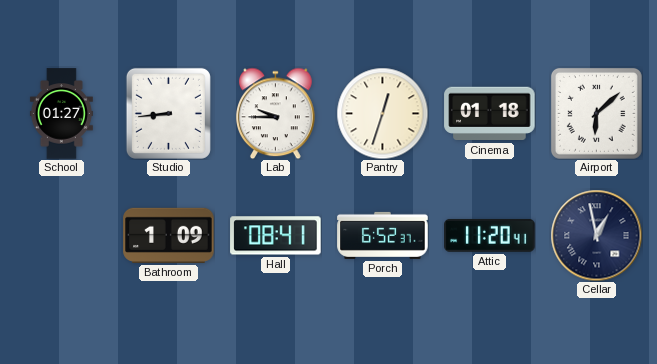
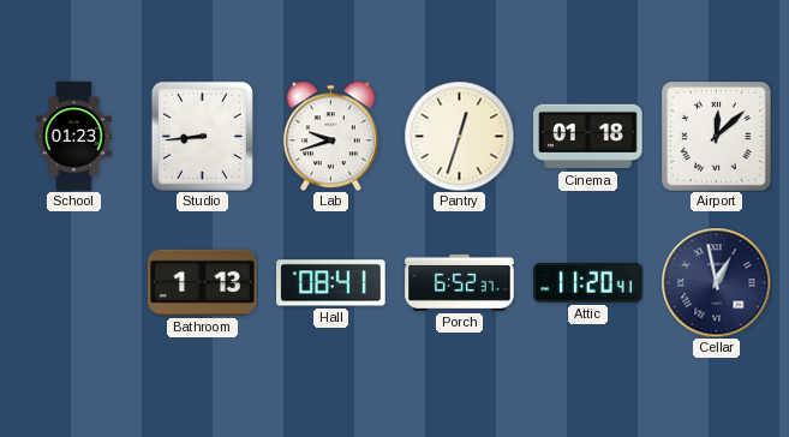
School: 01:27 -> 01:23
Lab: 9:45 -> 9:42
Airport: 6:08 -> 12:08
Bathroom: 1:09 -> 1:13
